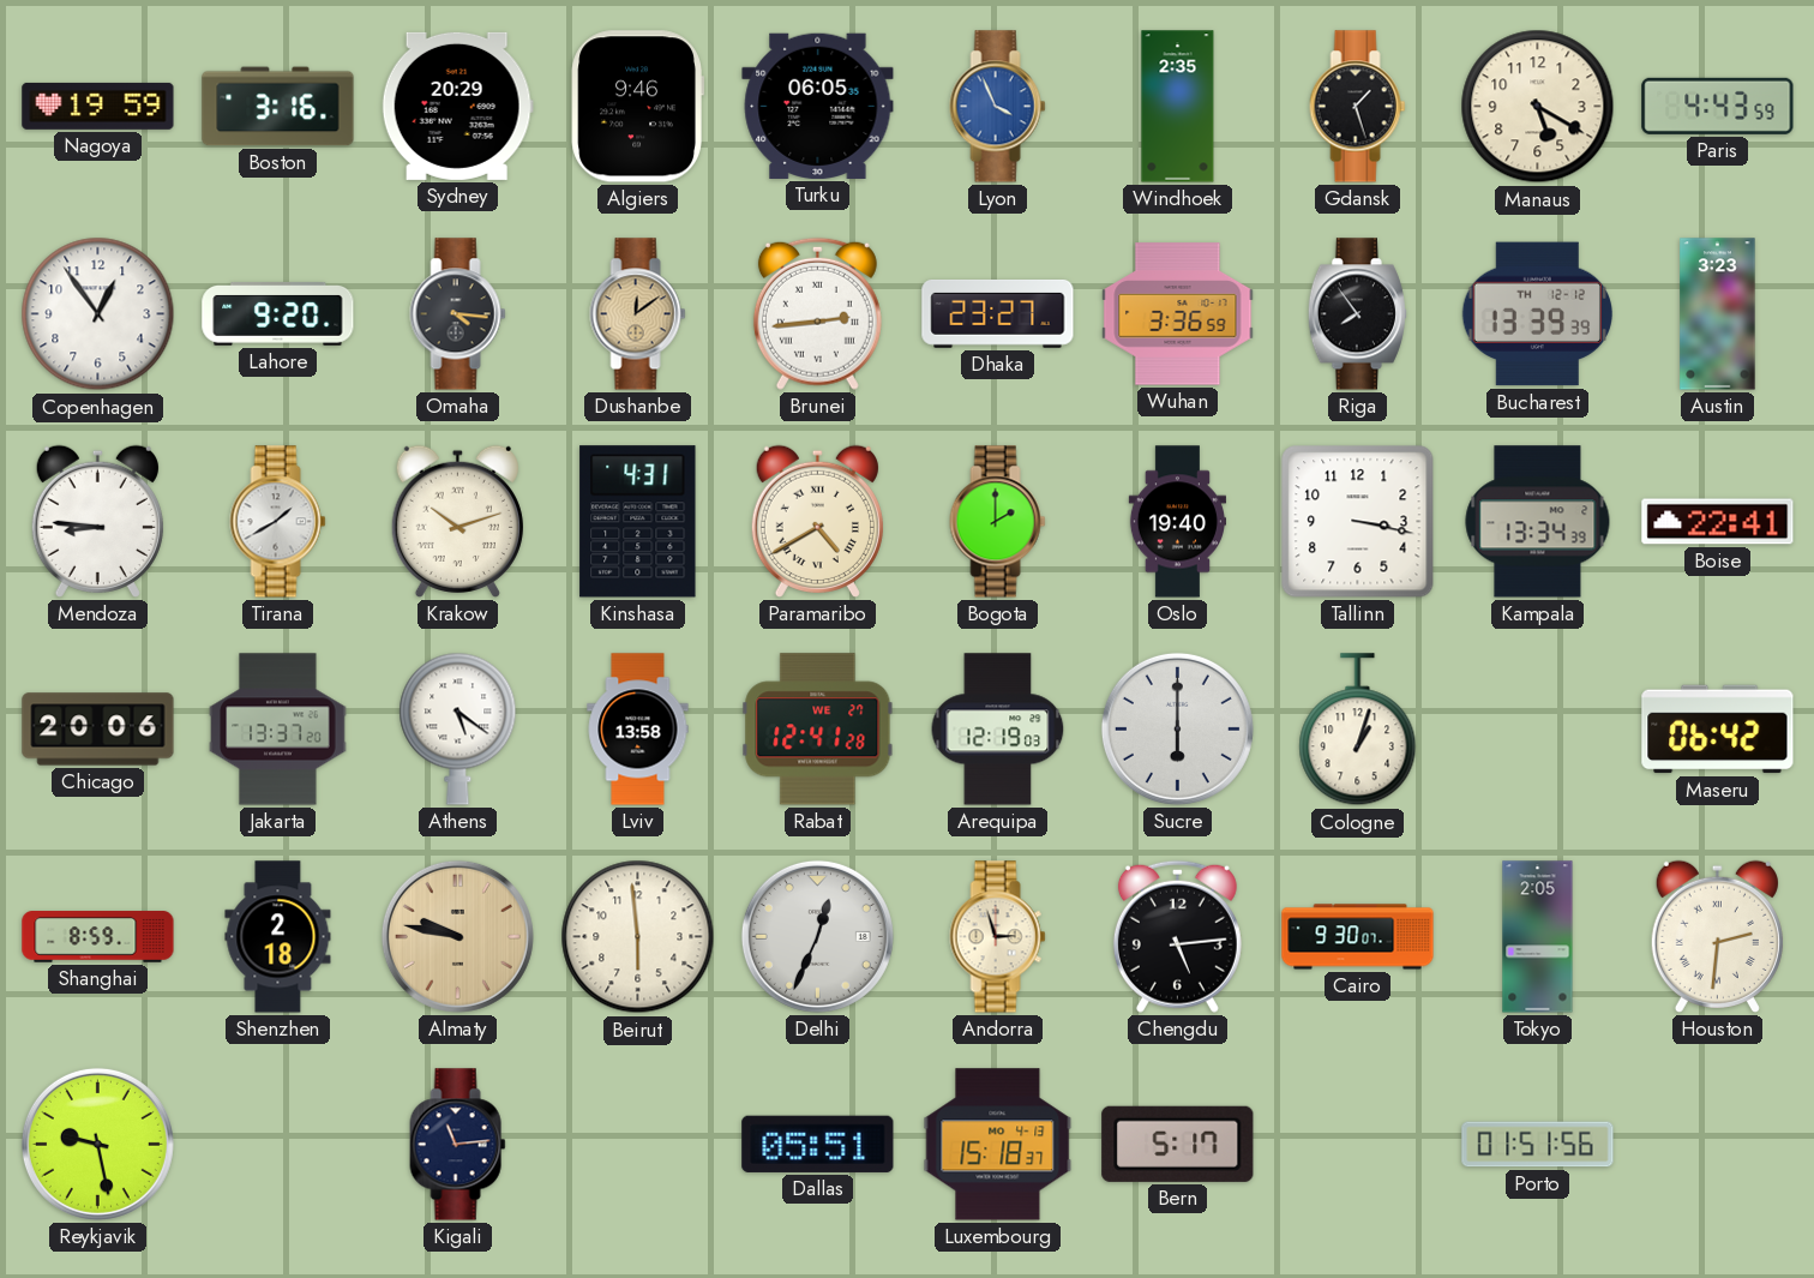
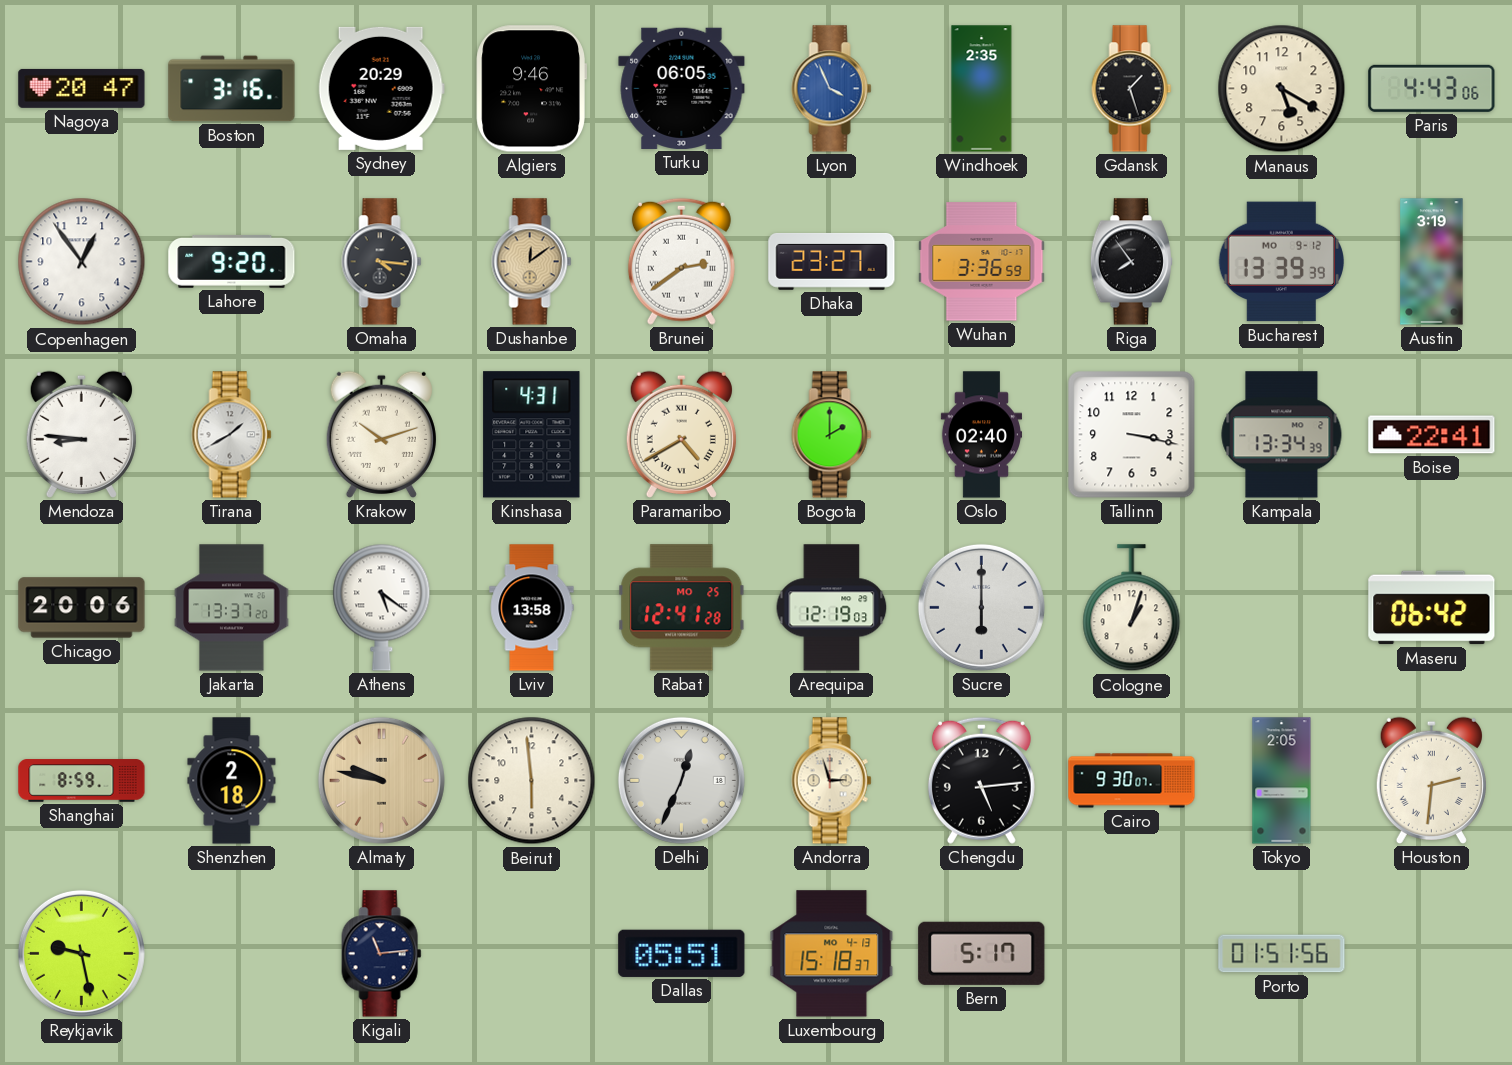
Nagoya: 19:59 -> 20:47
Paris: 4:43:59 -> 4:43:06
Brunei: 2:44 -> 2:39
Bucharest date: TH 12-12 -> MO 9-12
Austin: 3:23 -> 3:19
Oslo: 19:40 -> 02:40
Rabat date: WE 27 -> MO 25
